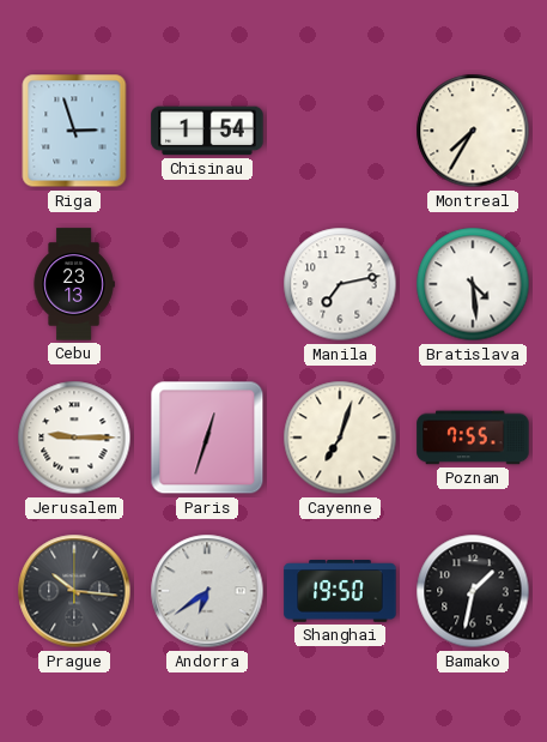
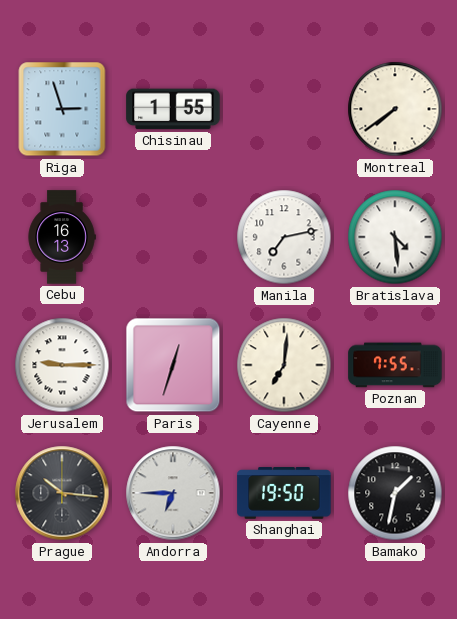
Chisinau: 1:54 -> 1:55
Montreal: 7:35 -> 7:39
Cebu: 23:13 -> 16:13
Cayenne: 7:03 -> 7:01
Andorra: 6:39 -> 6:45
